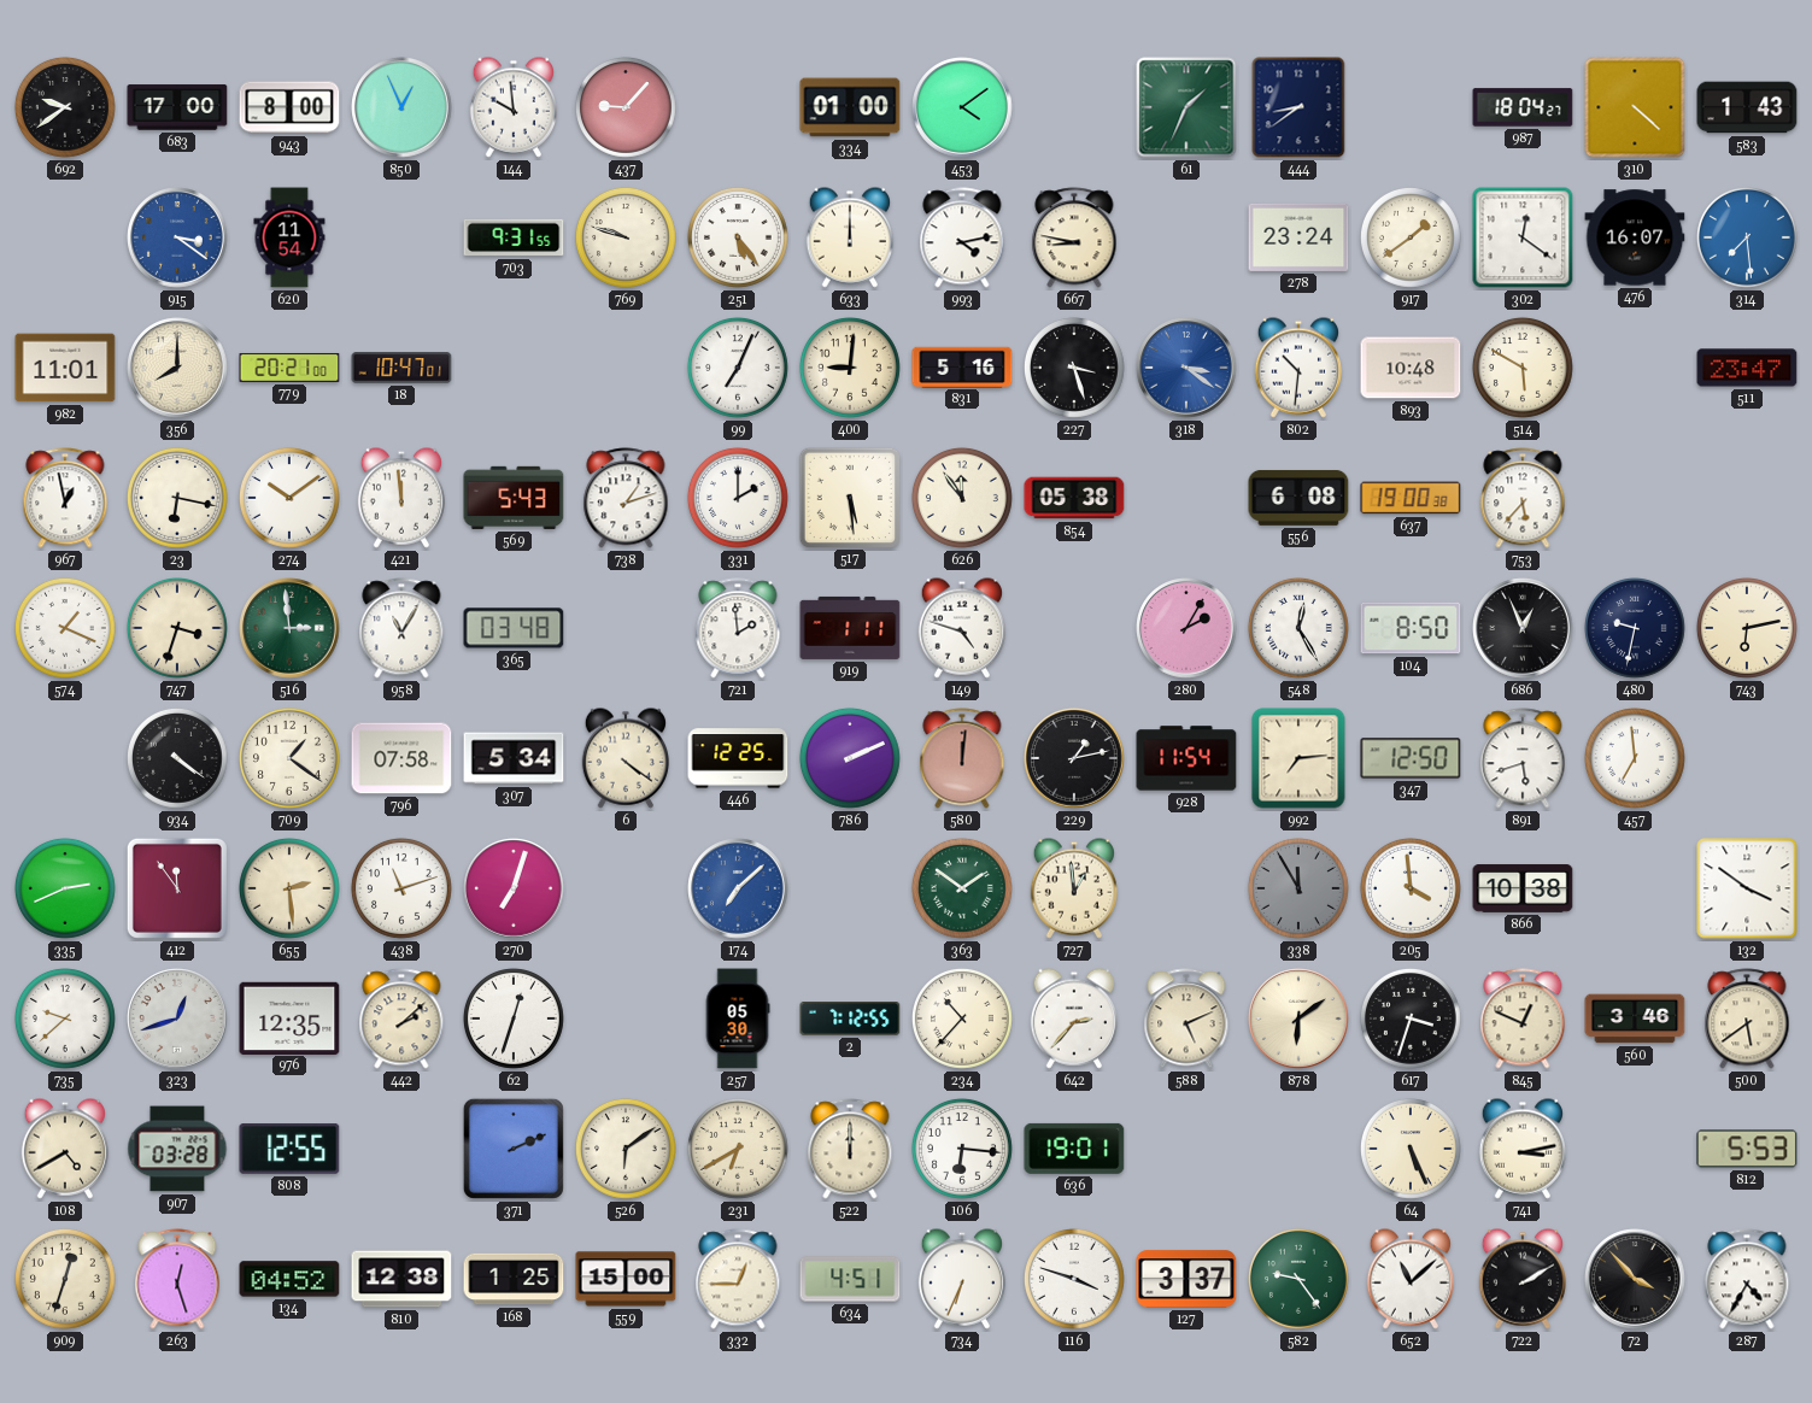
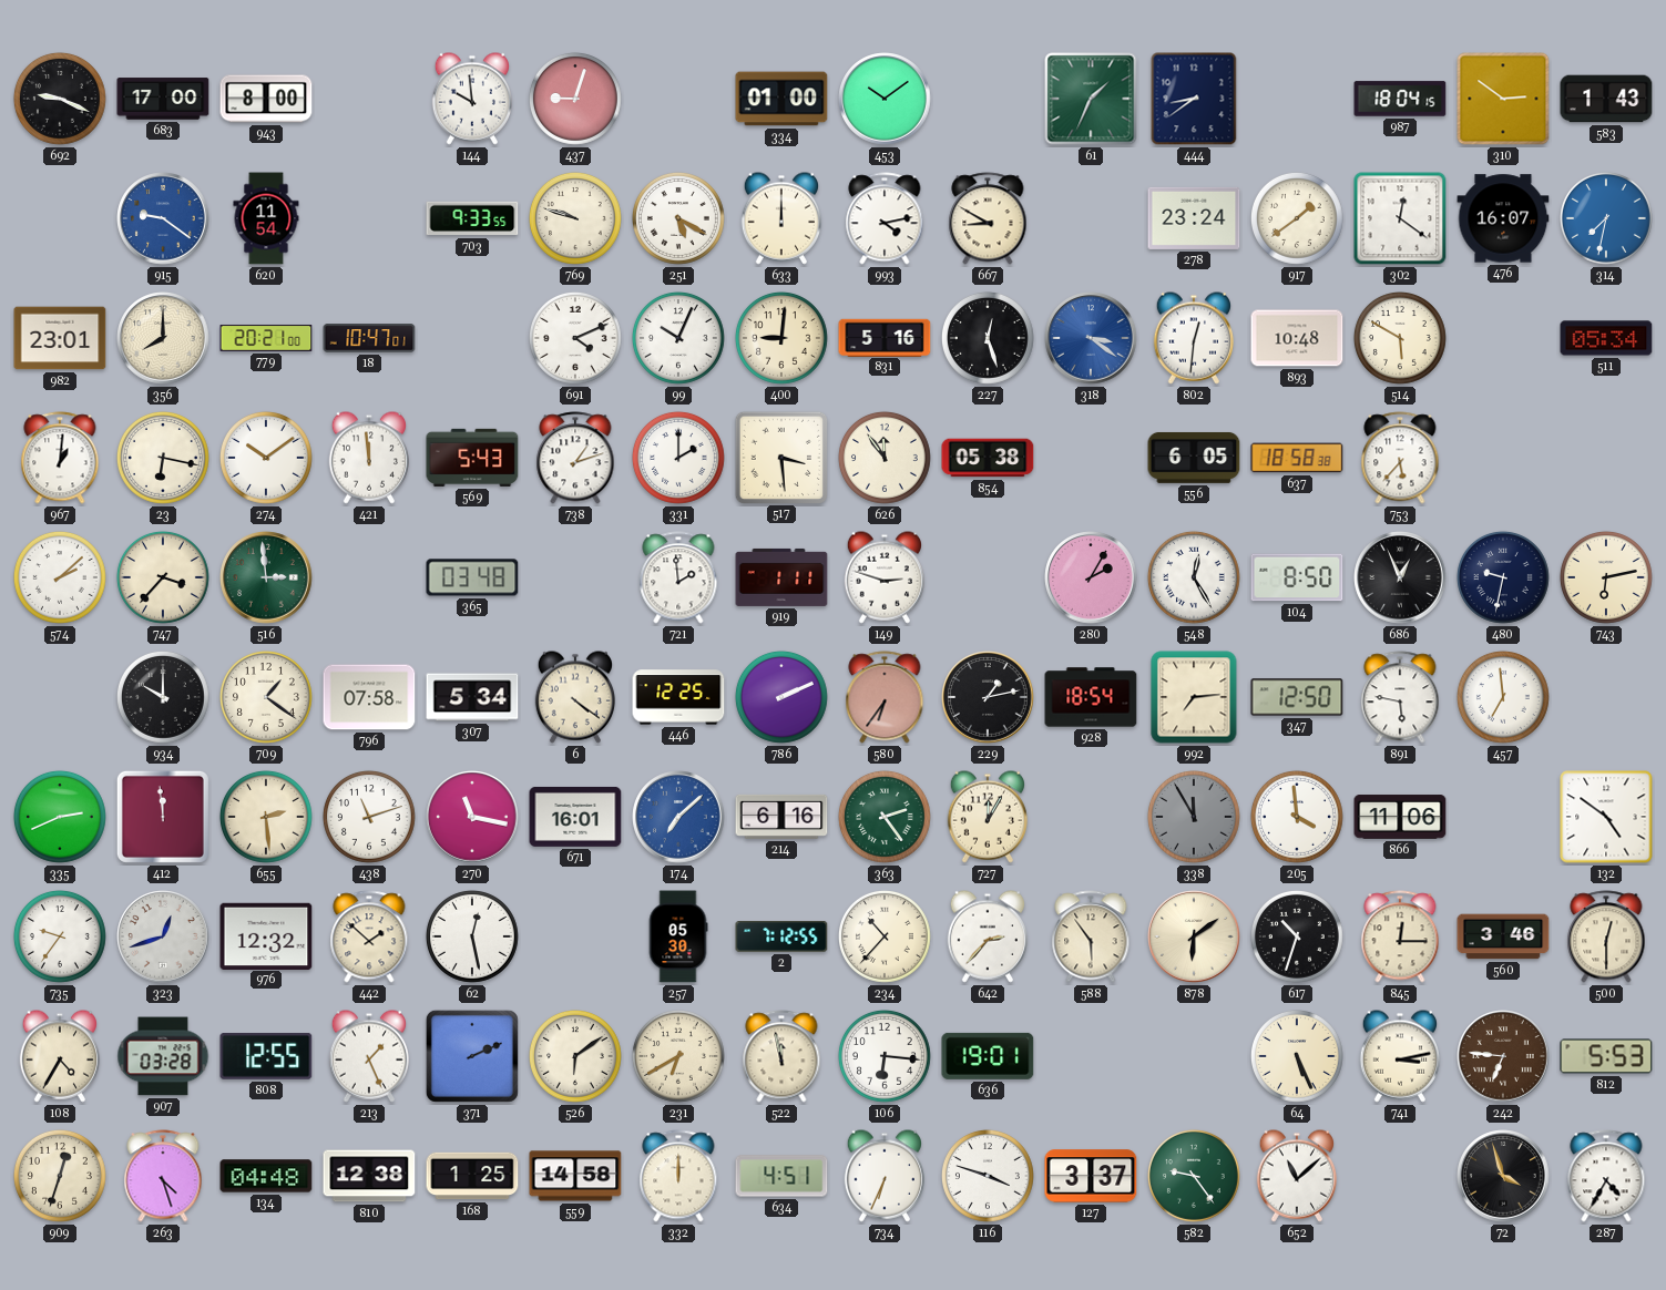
692: 9:39 -> 9:19
850: 12:56 -> none
437: 9:07 -> 9:03
453: 4:09 -> 10:09
987: 18:04:27 -> 18:04:15
310: 4:22 -> 2:51
915: 3:21 -> 9:21
703: 9:31 -> 9:33
251: 5:24 -> 5:20
667: 8:47 -> 8:50
314: 7:29 -> 7:32
982: 11:01 -> 23:01
691: none -> 4:11
99: 7:04 -> 10:04
227: 3:27 -> 12:27
802: 10:31 -> 12:31
511: 23:47 -> 05:34
967: 12:58 -> 1:01
517: 5:29 -> 3:29
556: 6:08 -> 6:05
637: 19:00 -> 18:58
574: 1:19 -> 2:08
747: 3:33 -> 3:37
958: 11:05 -> none
149: 4:48 -> 2:48
934: 4:21 -> 10:00
580: 12:01 -> 6:36
928: 11:54 -> 18:54
891: 5:42 -> 5:47
412: 11:54 -> 11:59
270: 7:03 -> 11:17
671: none -> 16:01
214: none -> 6:16
363: 1:51 -> 2:24
727: 12:59 -> 12:05
866: 10:38 -> 11:06
132: 3:51 -> 4:51
735: 9:38 -> 9:36
976: 12:35 -> 12:32
442: 2:08 -> 1:52
62: 12:33 -> 12:28
588: 5:11 -> 5:54
617: 3:33 -> 10:33
845: 12:49 -> 12:15
500: 5:39 -> 12:30
108: 4:40 -> 4:35
213: none -> 1:26
522: 12:00 -> 11:58
242: none -> 6:46
263: 12:27 -> 4:27
134: 04:52 -> 04:48
559: 15:00 -> 14:58
332: 12:45 -> 12:00
722: 2:10 -> none
72: 3:53 -> 3:57
